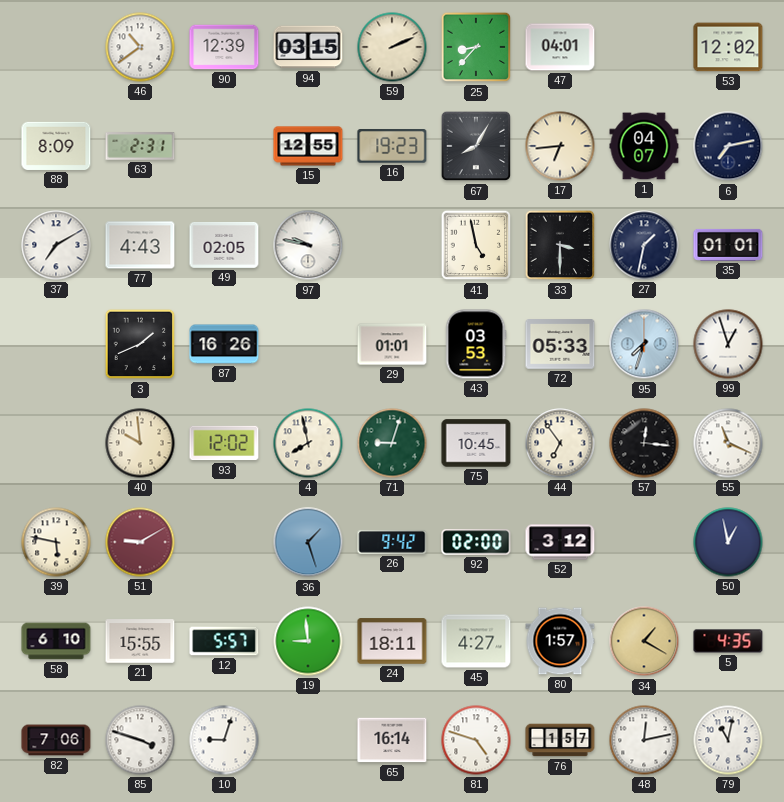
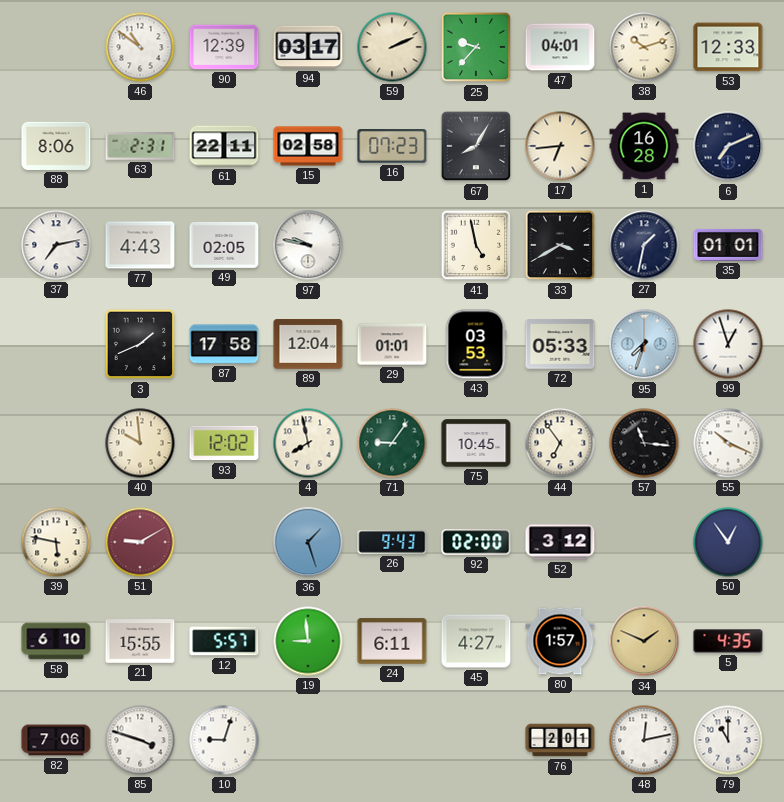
46: 10:39 -> 10:51
94: 03:15 -> 03:17
25: 8:37 -> 9:37
38: none -> 10:12
53: 12:02 -> 12:33
88: 8:09 -> 8:06
61: none -> 22:11
15: 12:55 -> 02:58
16: 19:23 -> 07:23
1: 04:07 -> 16:28
6: 7:13 -> 7:11
37: 7:10 -> 7:13
33: 3:30 -> 3:40
87: 16:26 -> 17:58
89: none -> 12:04
71: 9:03 -> 9:06
57: 12:16 -> 11:16
55: 11:19 -> 10:19
26: 9:42 -> 9:43
50: 12:58 -> 12:54
24: 18:11 -> 6:11
34: 1:20 -> 1:49
65: 16:14 -> none
81: 4:48 -> none
76: 1:57 -> 2:01
79: 11:02 -> 11:00
